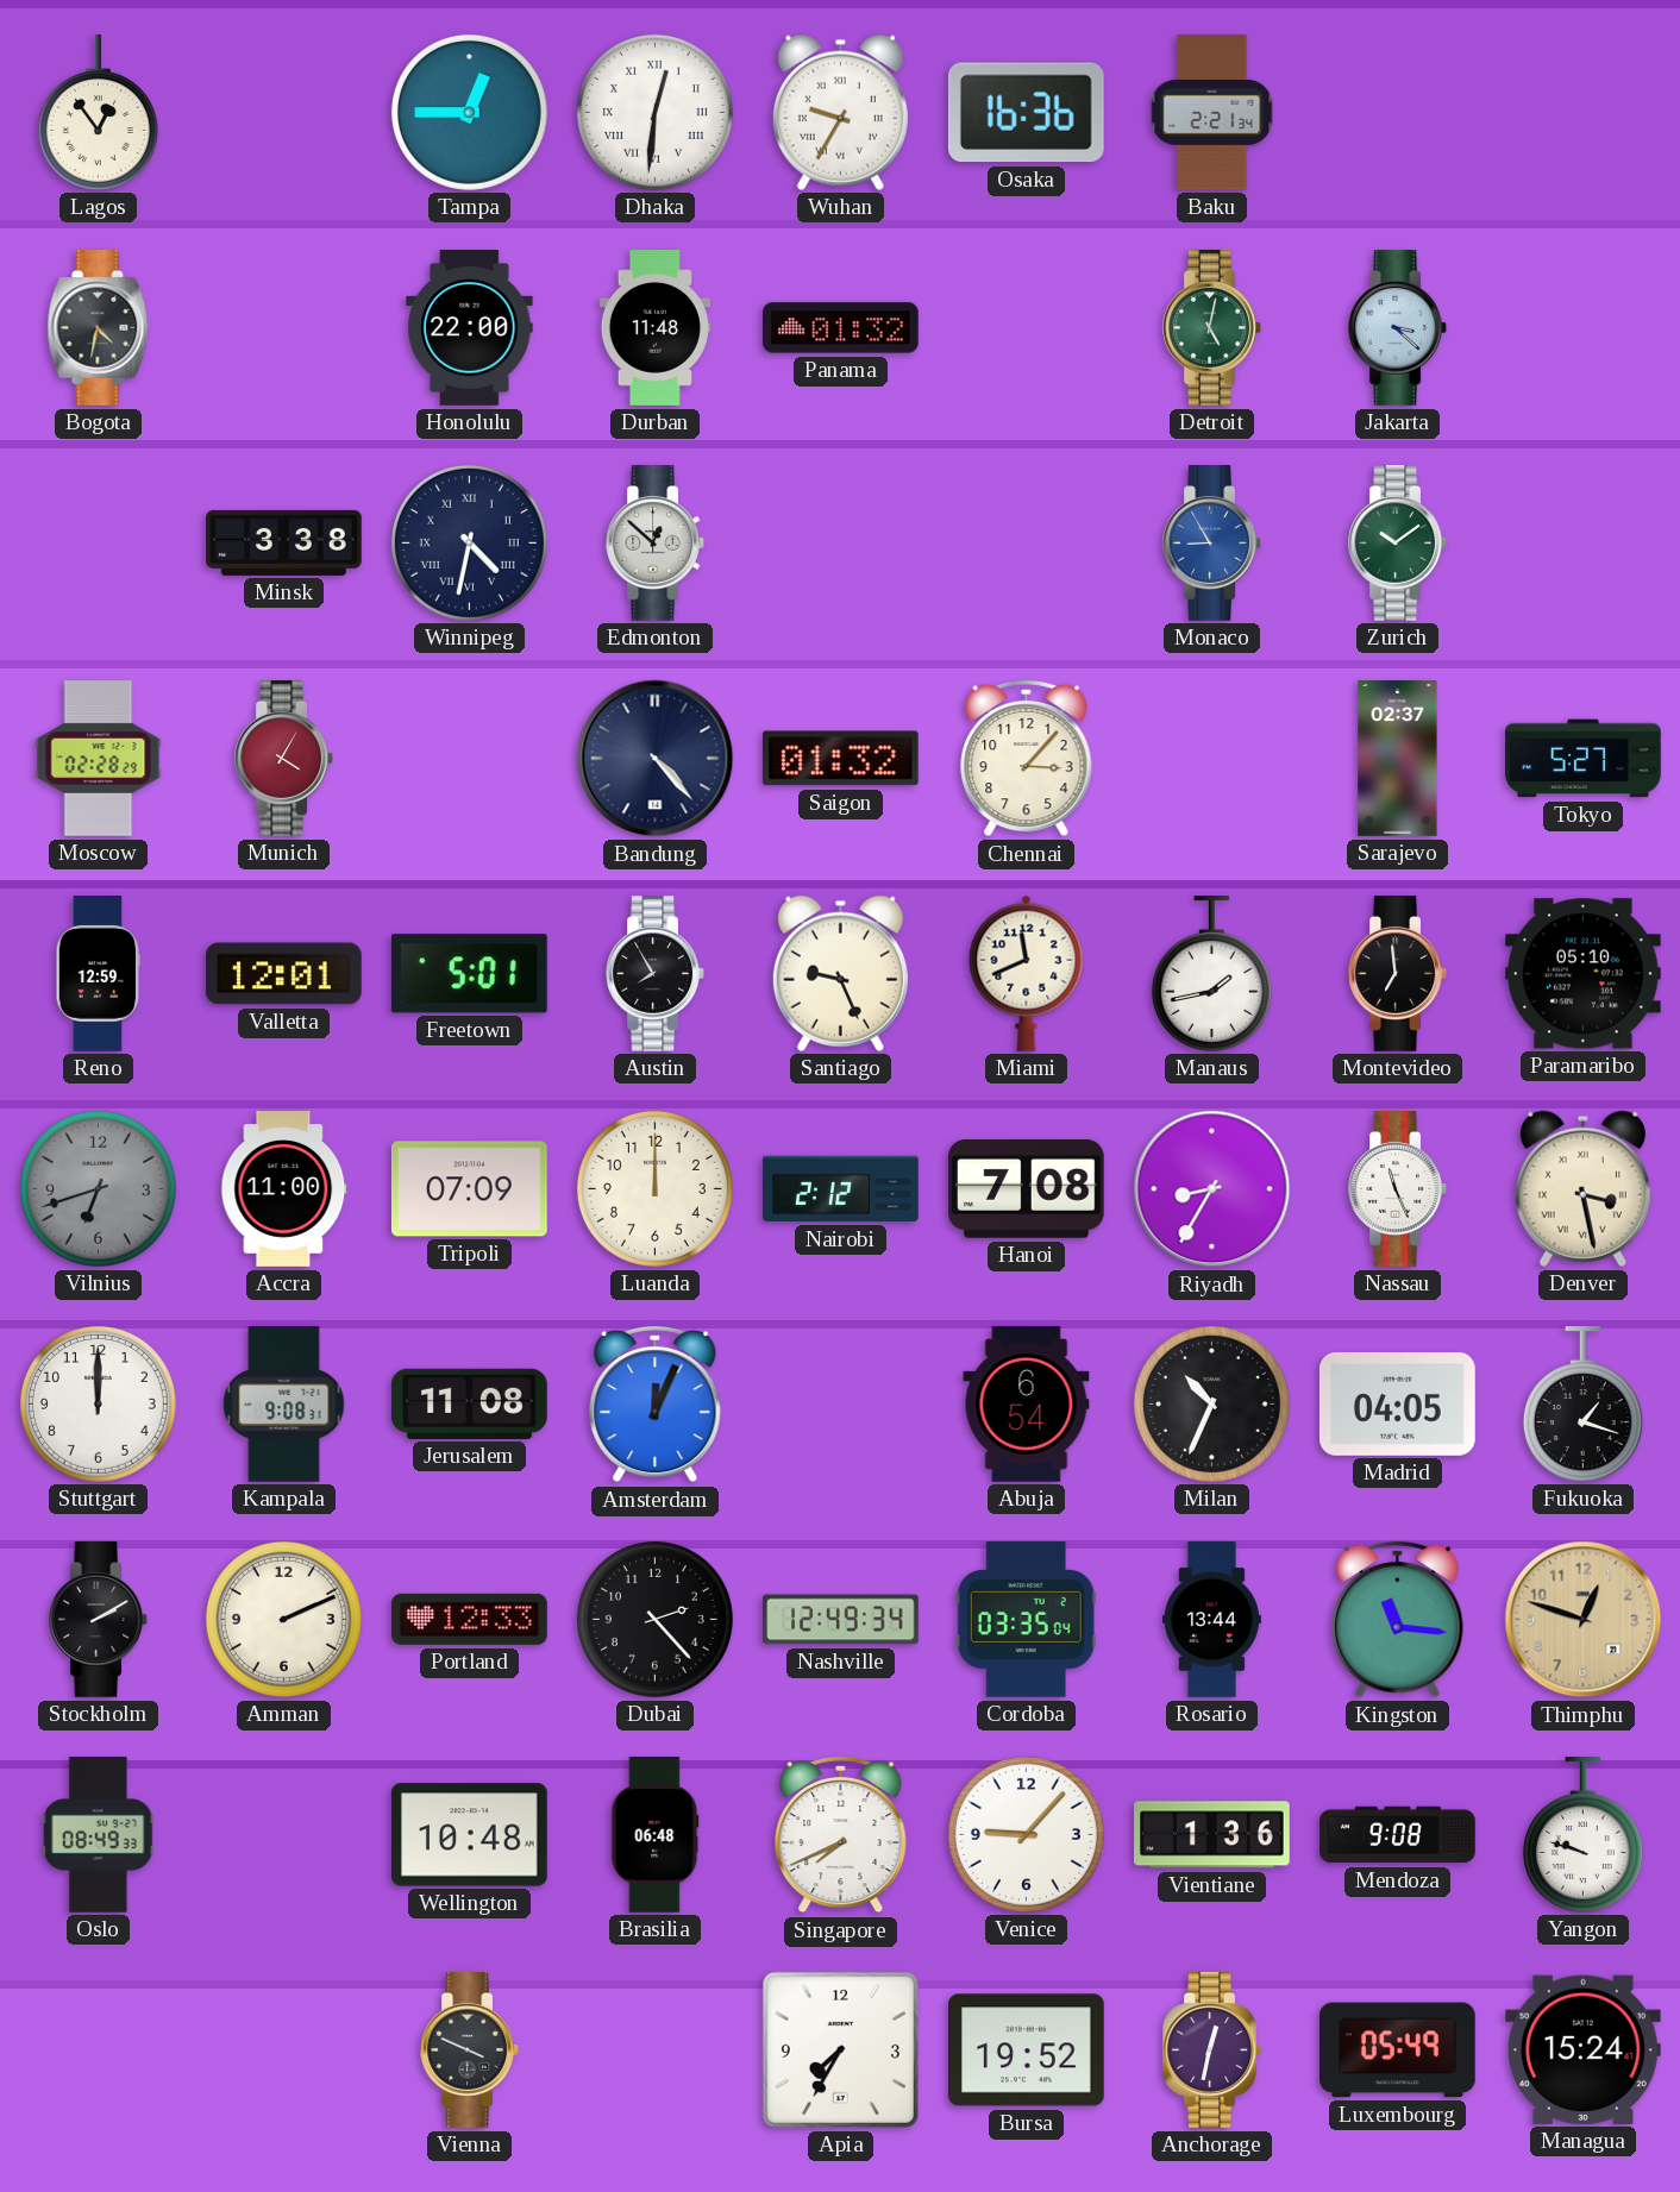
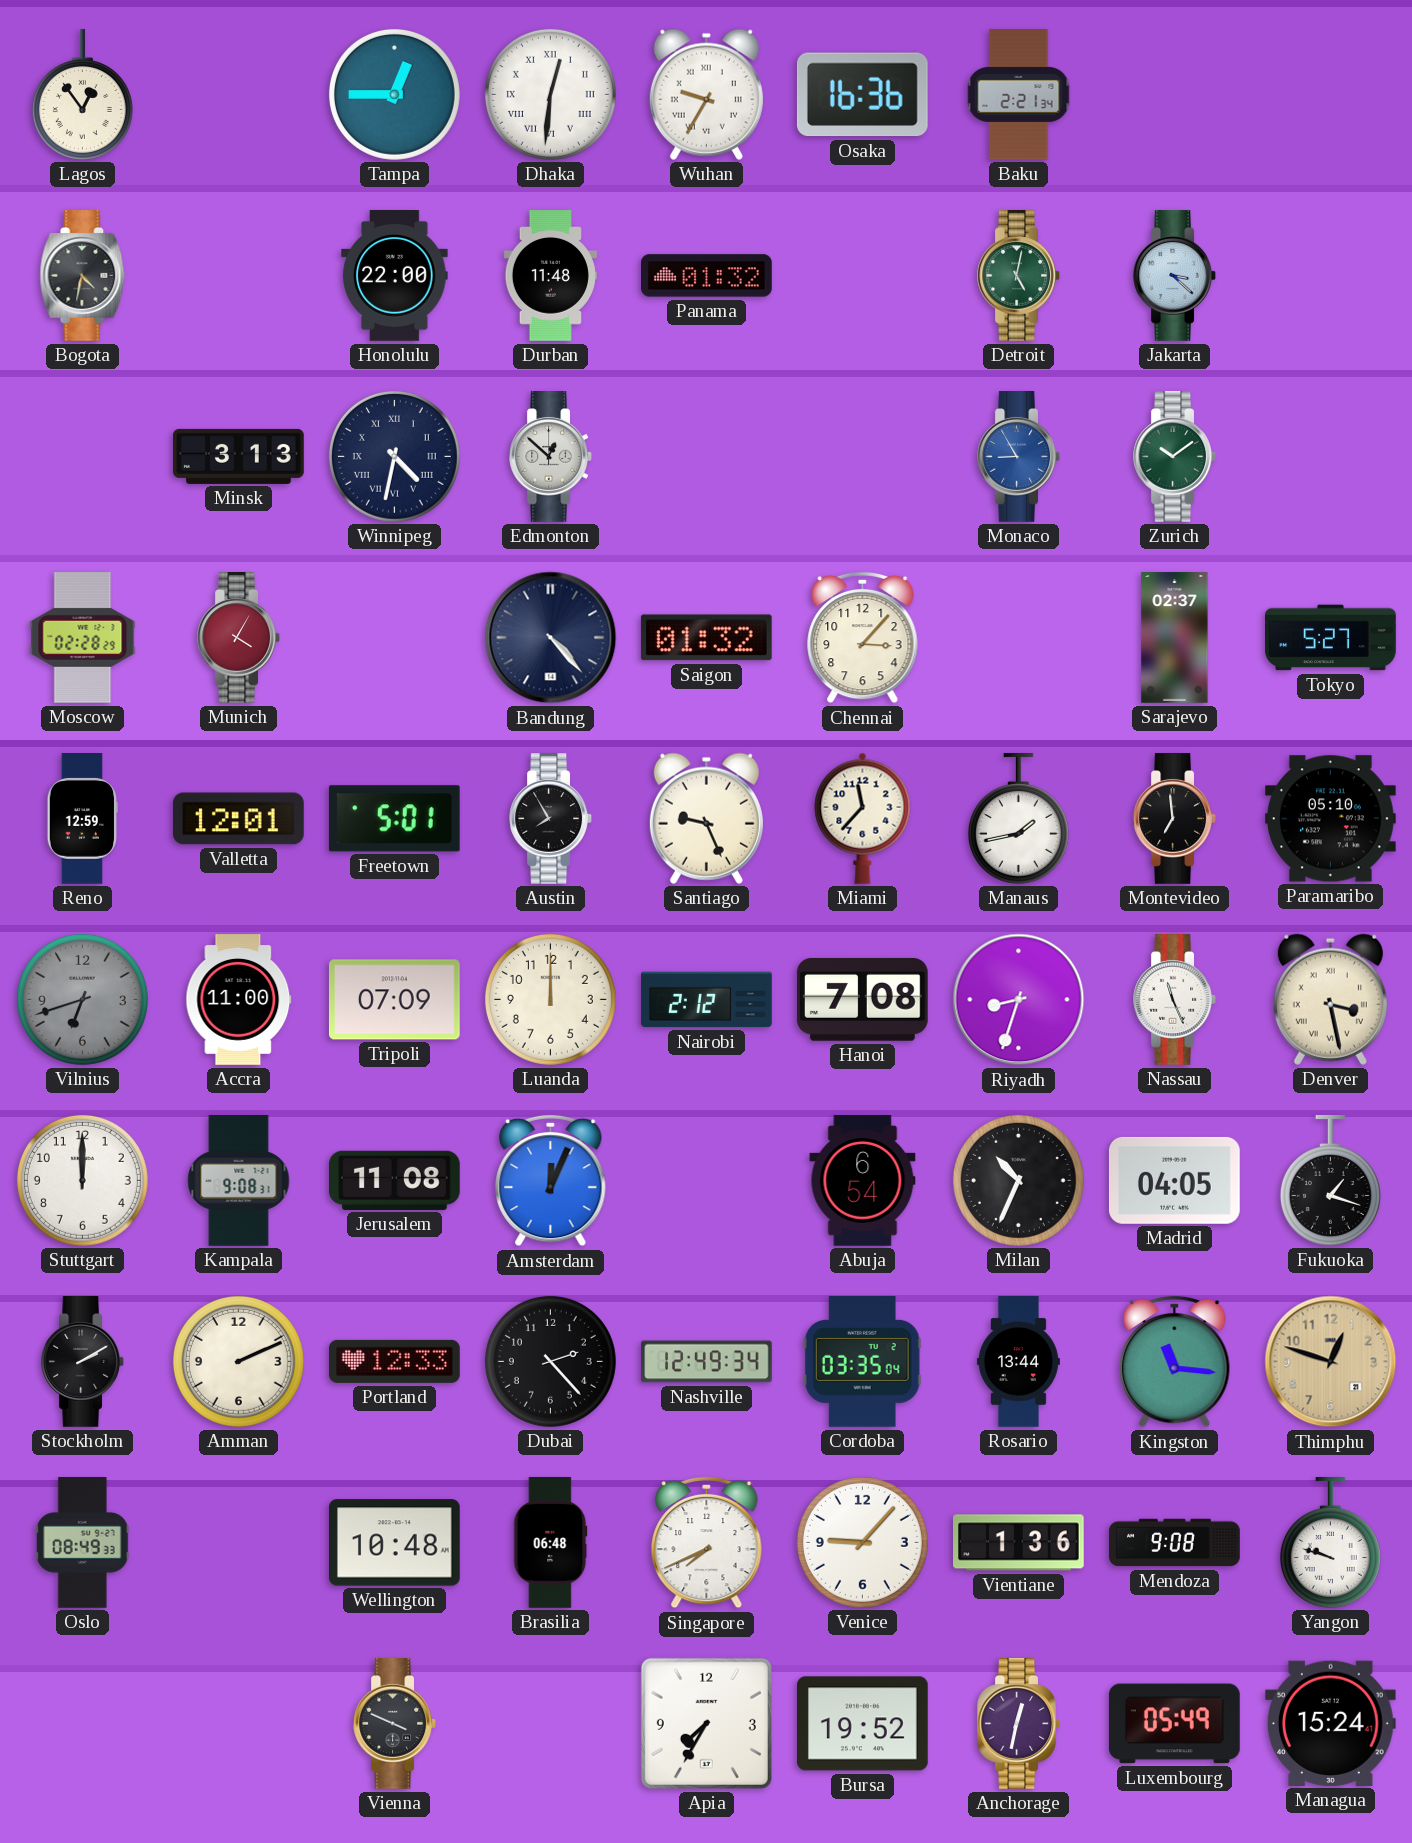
Minsk: 3:38 -> 3:13
Miami: 11:41 -> 11:37
Riyadh: 8:35 -> 8:33
